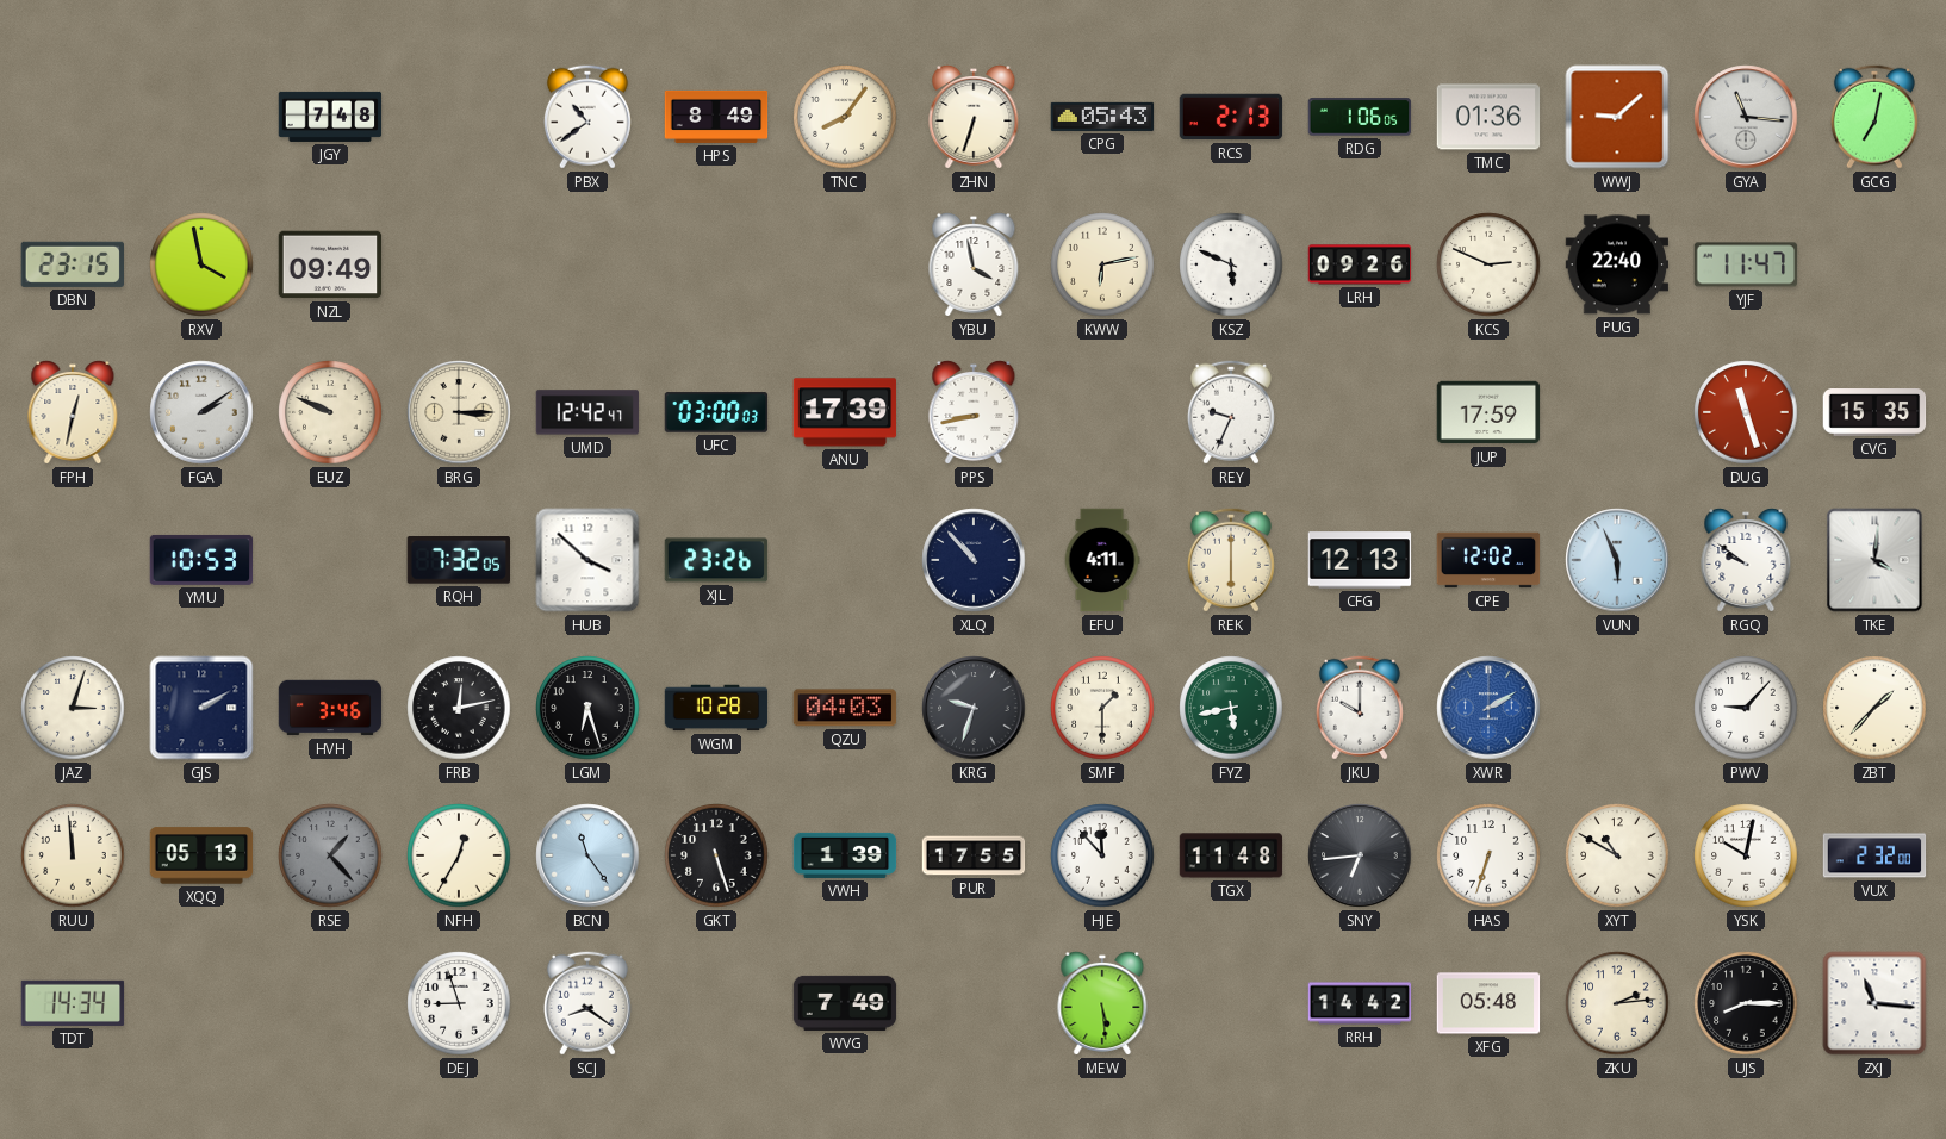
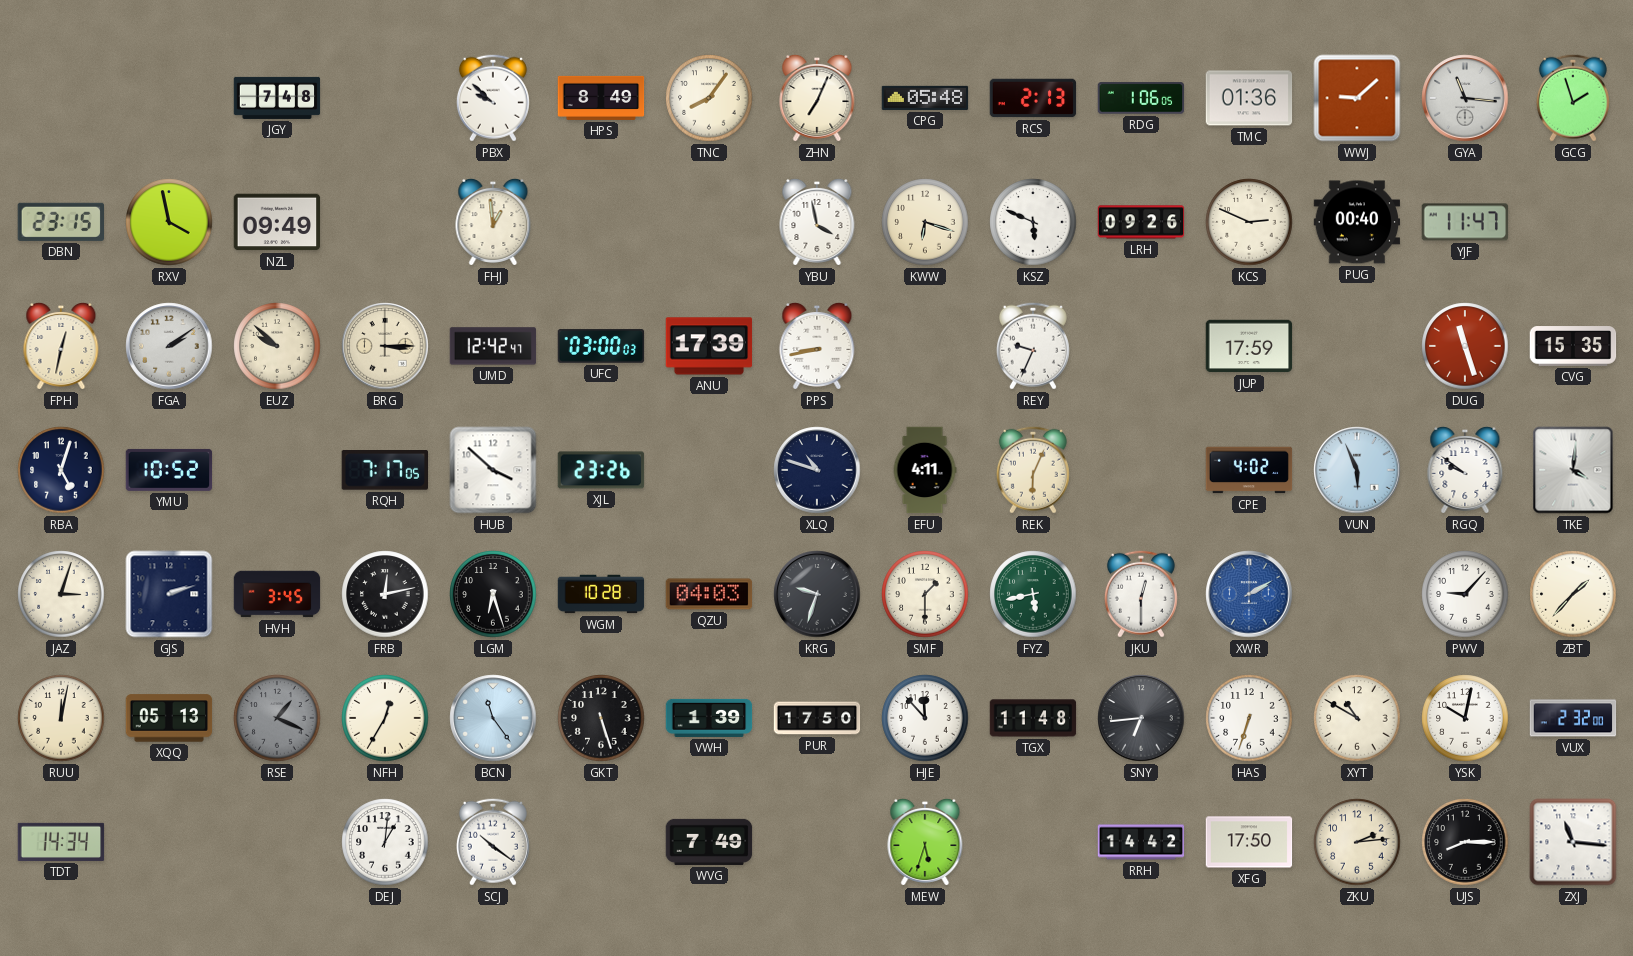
PBX: 10:39 -> 9:52
ZHN: 6:33 -> 7:04
CPG: 05:43 -> 05:48
GCG: 7:02 -> 1:57
FHJ: none -> 12:59
KWW: 6:13 -> 6:18
PUG: 22:40 -> 00:40
EUZ: 9:49 -> 9:52
RBA: none -> 5:03
YMU: 10:53 -> 10:52
RQH: 7:32 -> 7:17
XLQ: 10:53 -> 10:48
REK: 6:00 -> 6:04
CFG: 12:13 -> none
CPE: 12:02 -> 4:02
GJS: 2:10 -> 2:12
HVH: 3:46 -> 3:45
JKU: 10:00 -> 12:30
RUU: 11:59 -> 12:02
RSE: 1:23 -> 1:19
PUR: 17:55 -> 17:50
DEJ: 8:57 -> 1:01
SCJ: 8:21 -> 10:21
MEW: 5:29 -> 5:33
XFG: 05:48 -> 17:50
